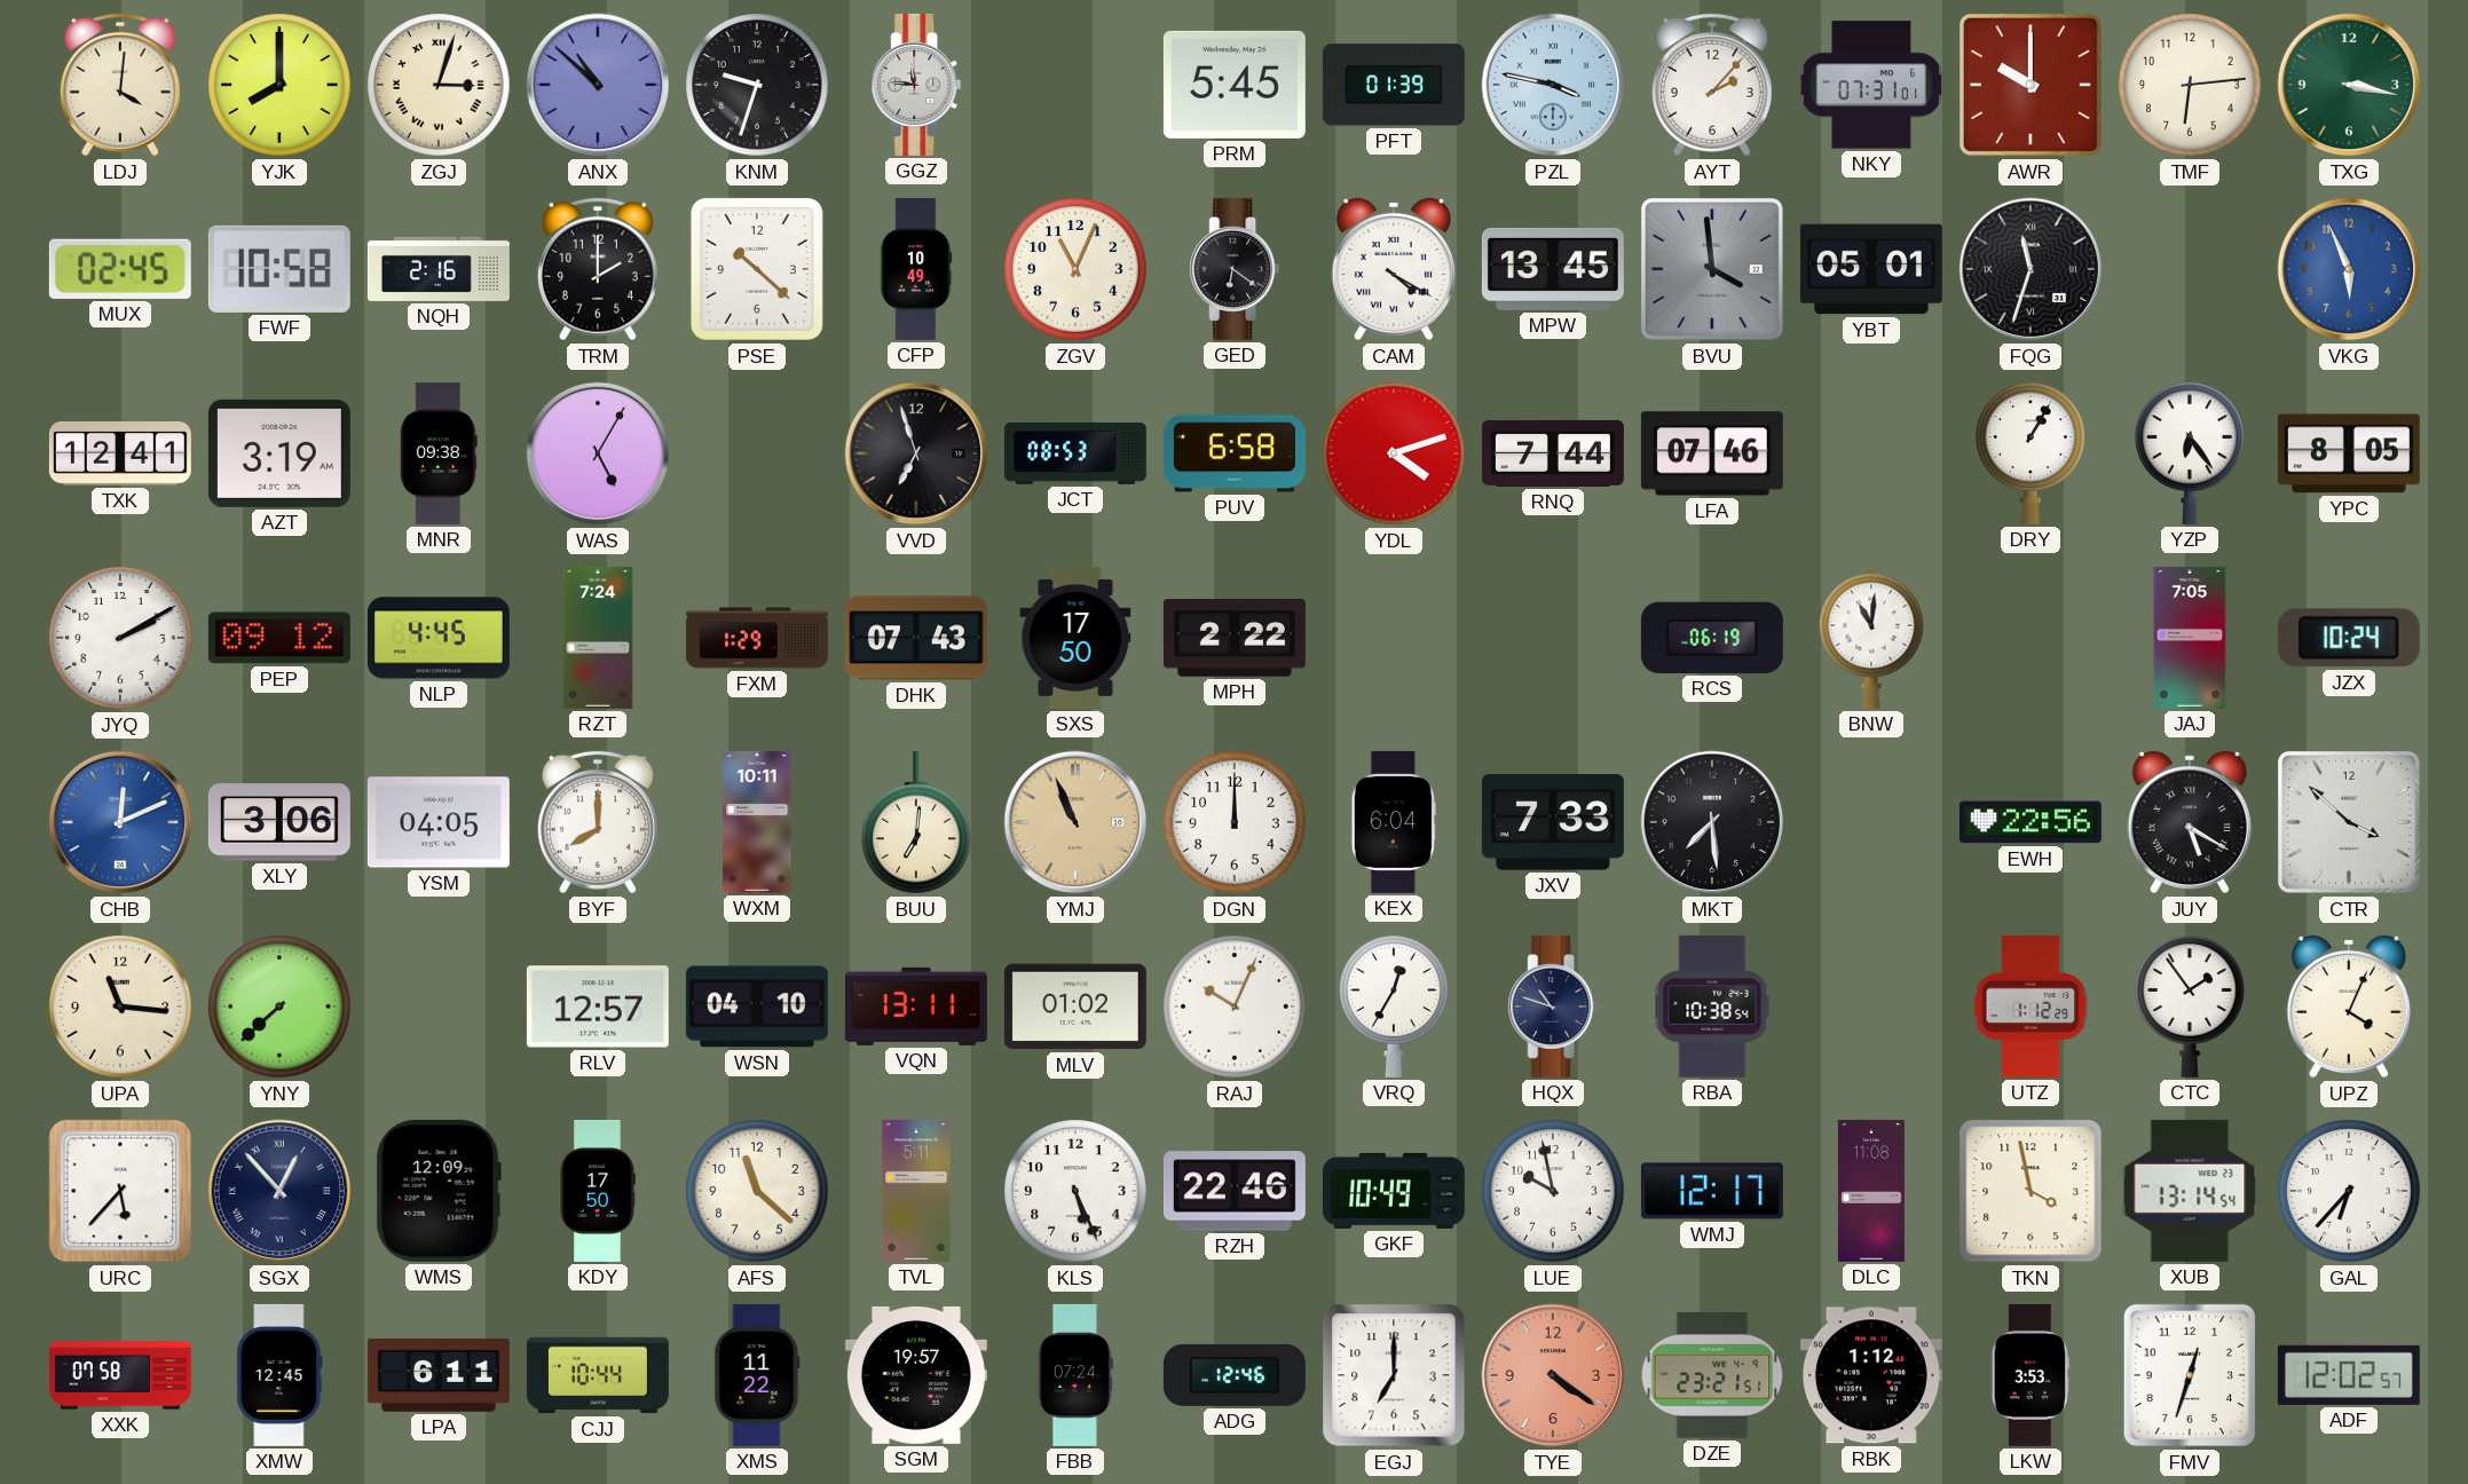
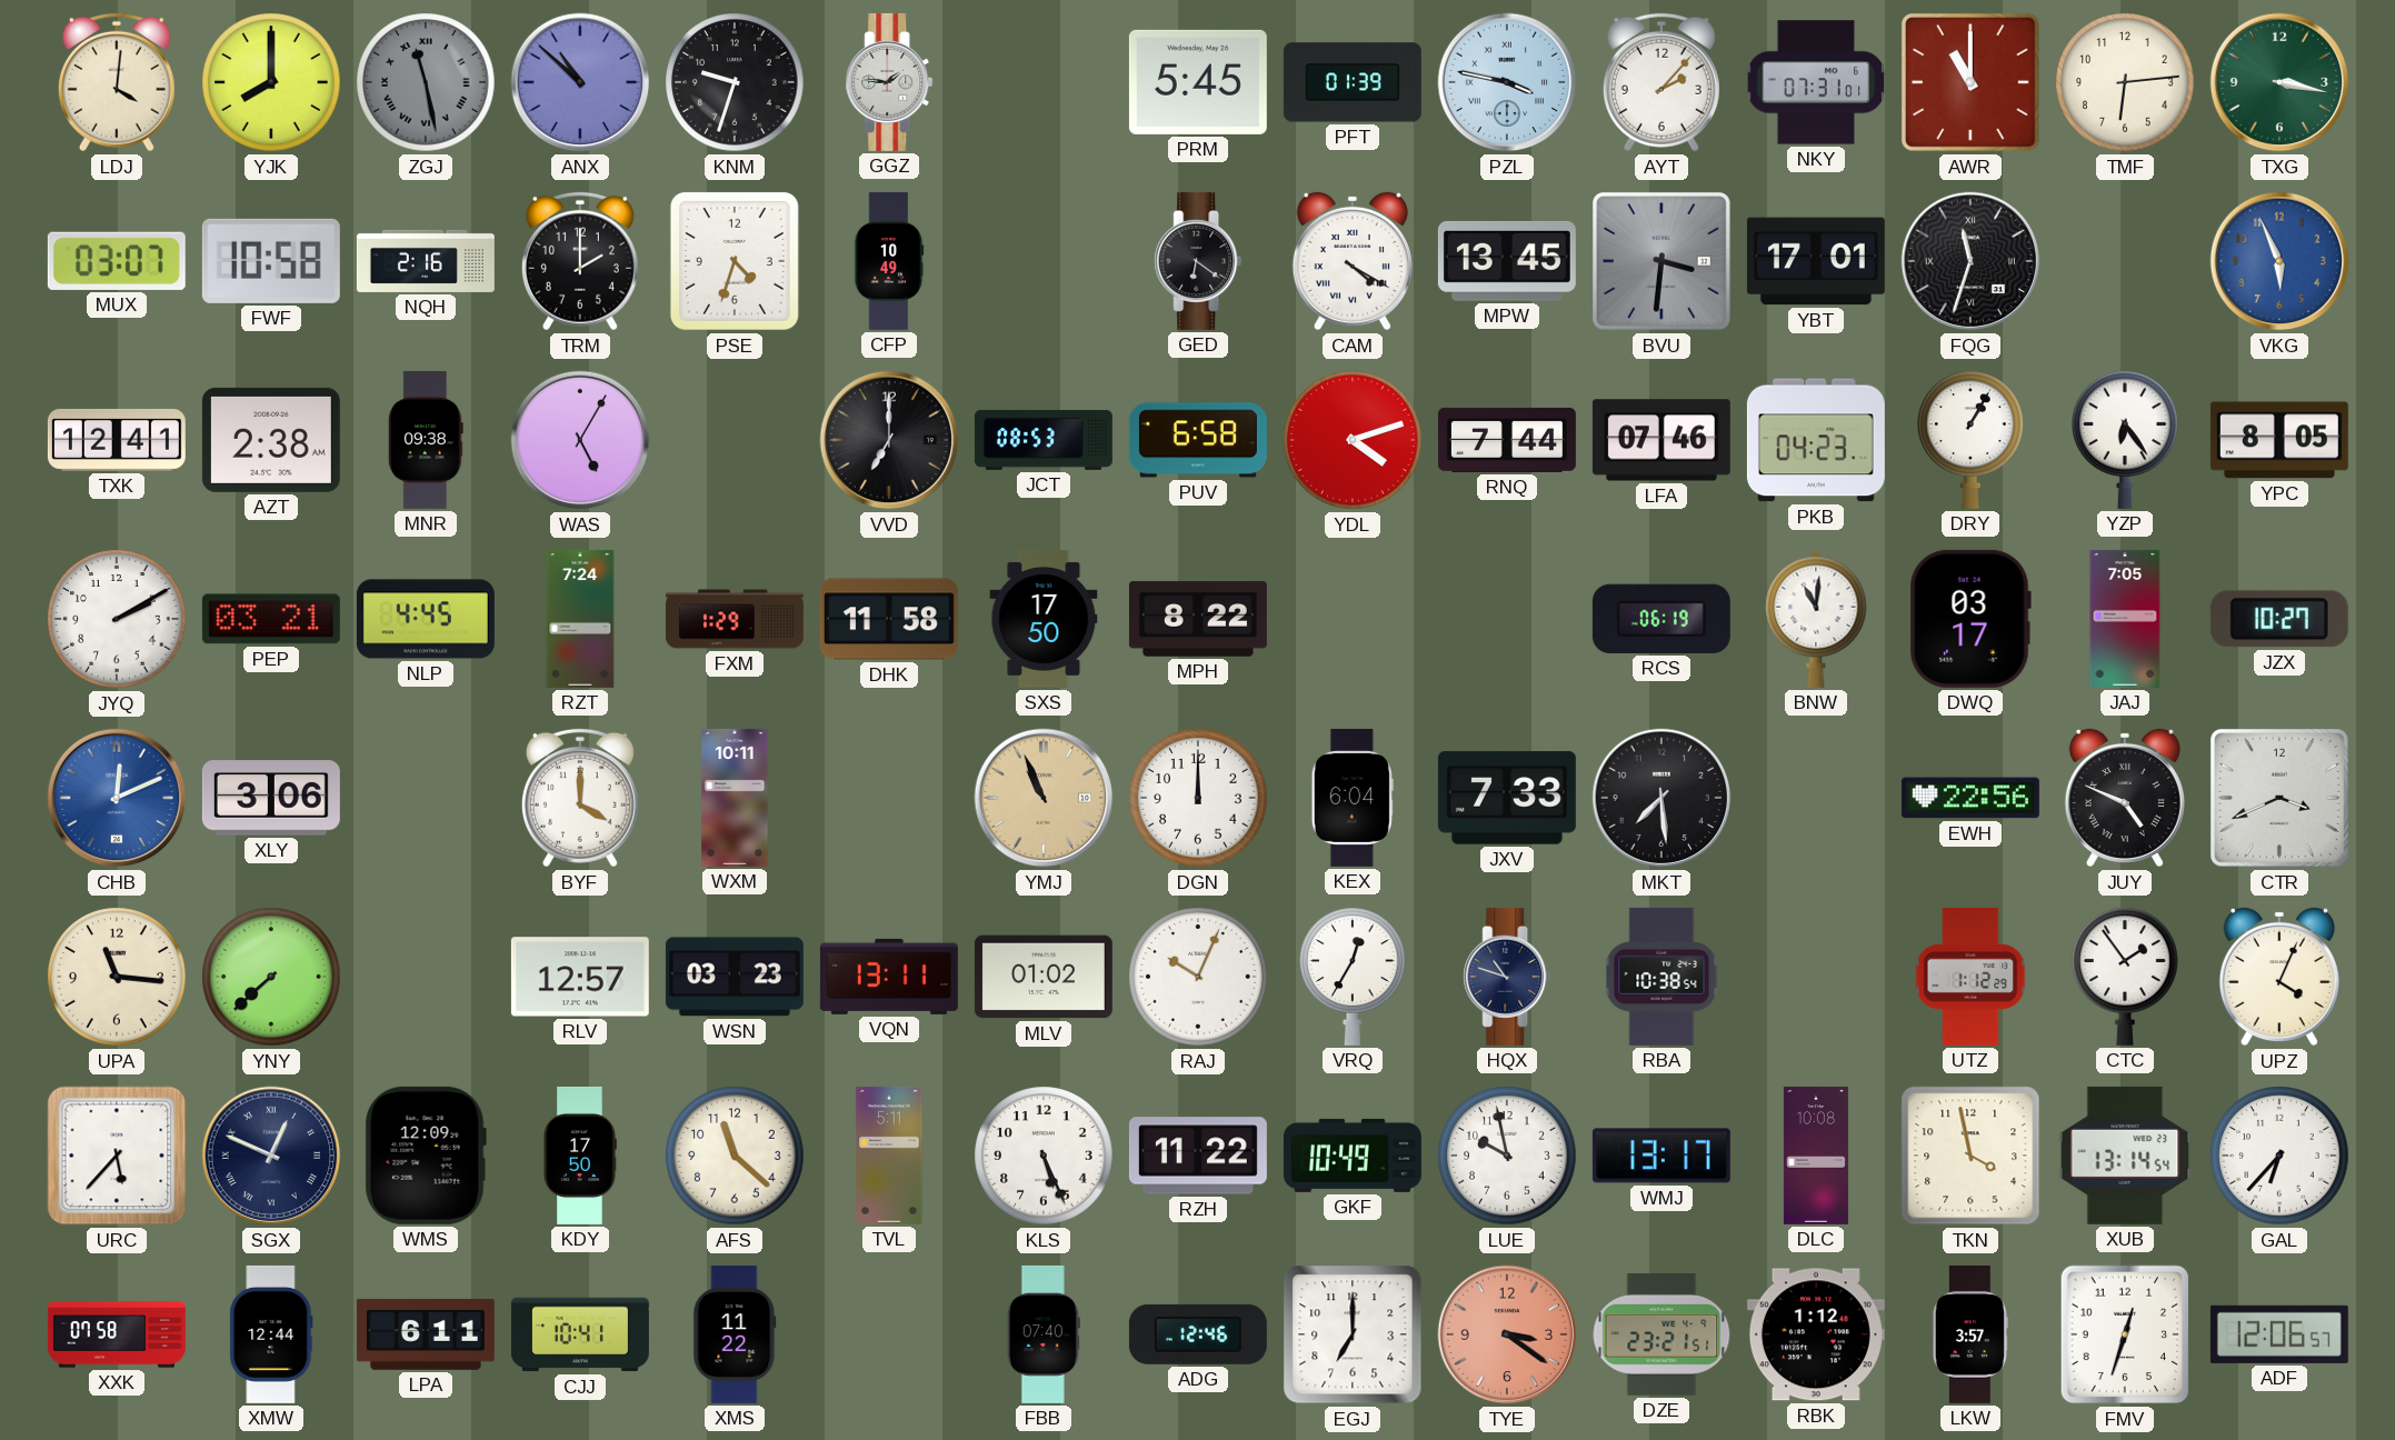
ZGJ: 3:03 -> 11:28
ZGJ dial: cream -> grey
GGZ: 11:46 -> 1:46
AWR: 10:00 -> 11:00
MUX: 02:45 -> 03:07
PSE: 10:22 -> 4:33
ZGV: 11:04 -> none
BVU: 3:59 -> 3:31
YBT: 05:01 -> 17:01
AZT: 3:19 -> 2:38
VVD: 6:57 -> 7:00
PKB: none -> 04:23
PEP: 09:12 -> 03:21
DHK: 07:43 -> 11:58
MPH: 2:22 -> 8:22
DWQ: none -> 03:17
JZX: 10:24 -> 10:27
YSM: 04:05 -> none
BYF: 8:00 -> 4:00
BUU: 7:01 -> none
JUY: 5:20 -> 4:49
CTR: 3:52 -> 3:41
WSN: 04:10 -> 03:23
SGX: 12:53 -> 12:49
RZH: 22:46 -> 11:22
WMJ: 12:17 -> 13:17
DLC: 11:08 -> 10:08
XMW: 12:45 -> 12:44
CJJ: 10:44 -> 10:41
SGM: 19:57 -> none
FBB: 07:24 -> 07:40
TYE: 4:21 -> 3:21
LKW: 3:53 -> 3:57
ADF: 12:02 -> 12:06
